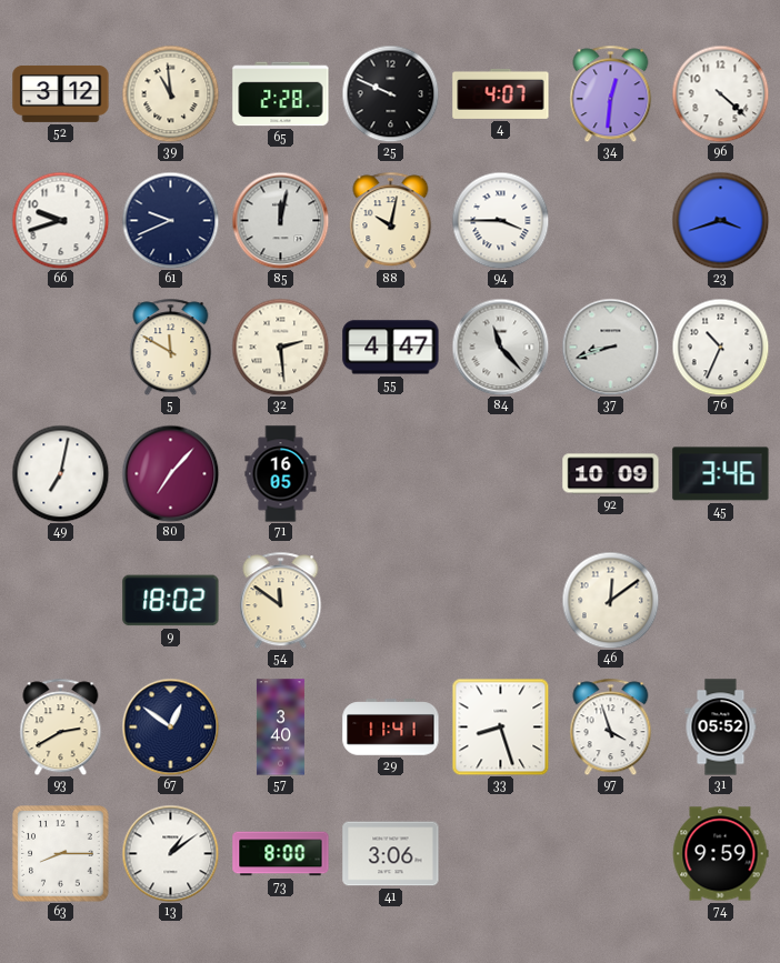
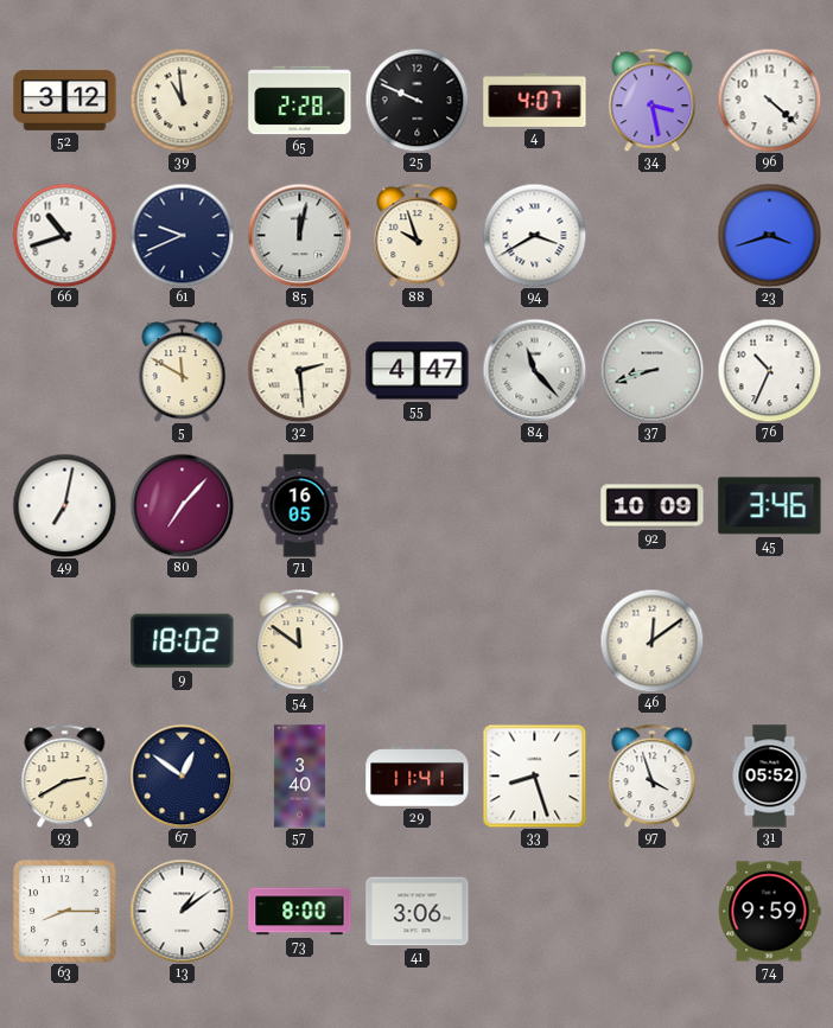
34: 12:31 -> 3:28
66: 9:42 -> 10:42
88: 10:02 -> 9:57
94: 3:45 -> 3:40
